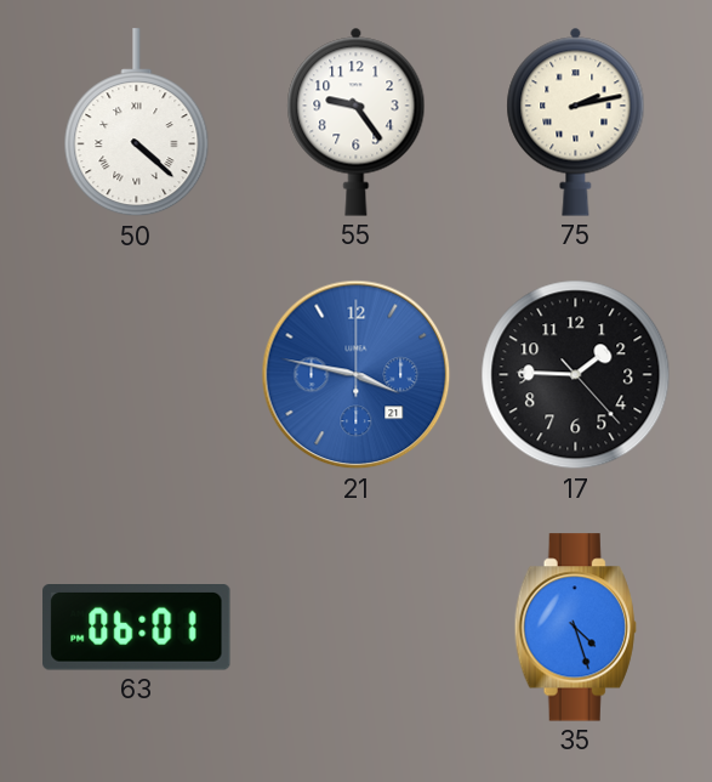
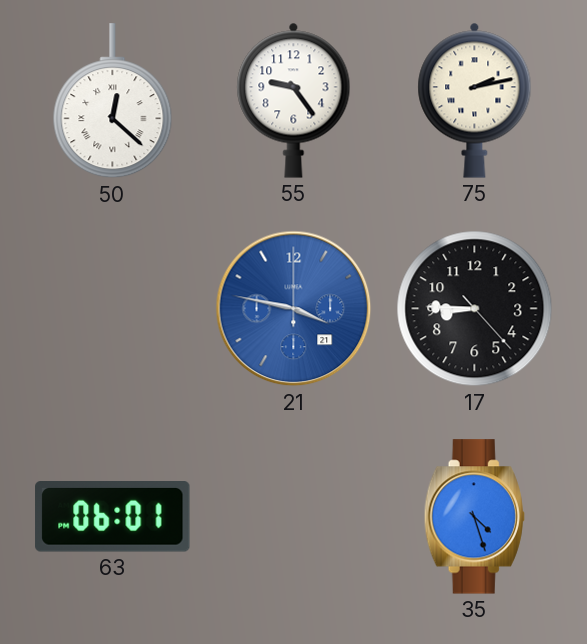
50: 4:22 -> 12:22
17: 1:45 -> 8:45
